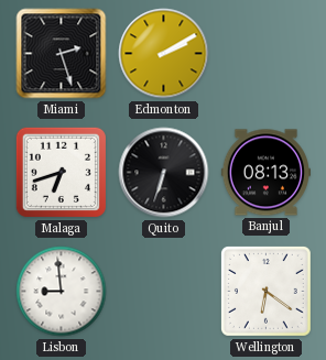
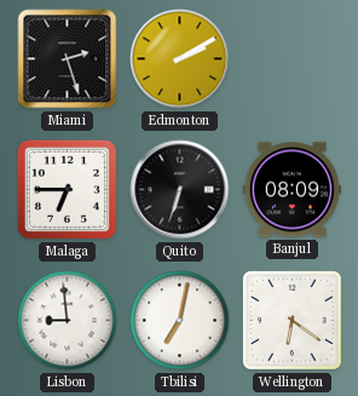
Malaga: 6:42 -> 6:45
Banjul: 08:13 -> 08:09
Tbilisi: none -> 7:02
